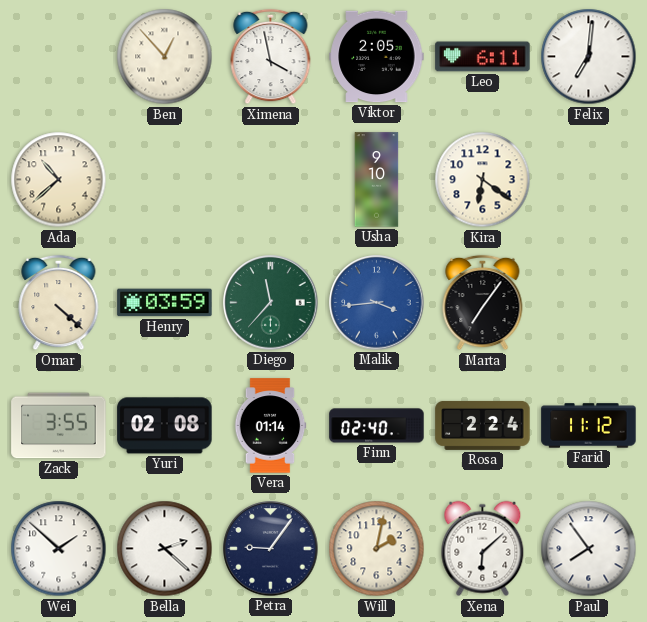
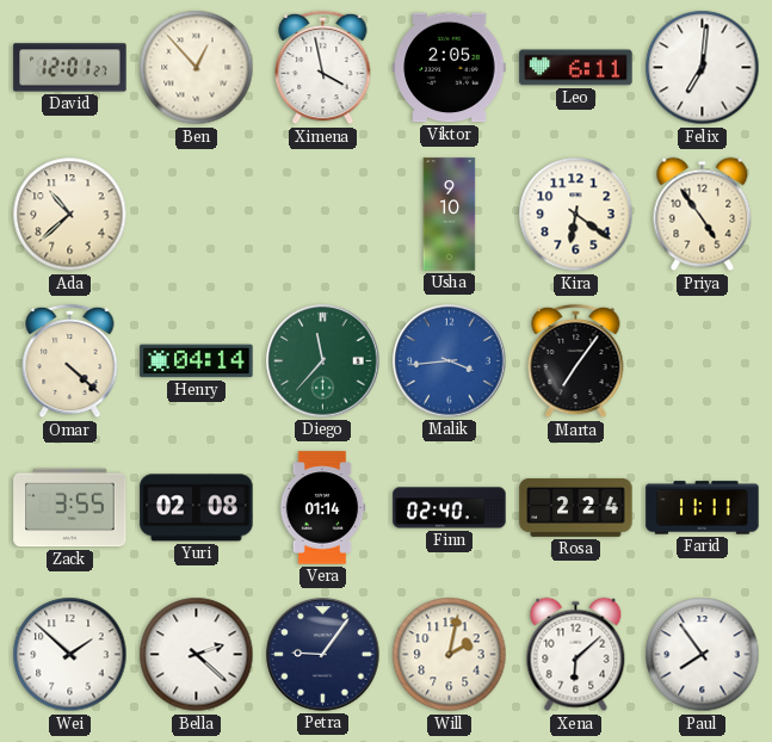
David: none -> 12:01
Priya: none -> 4:54
Henry: 03:59 -> 04:14
Farid: 11:12 -> 11:11
